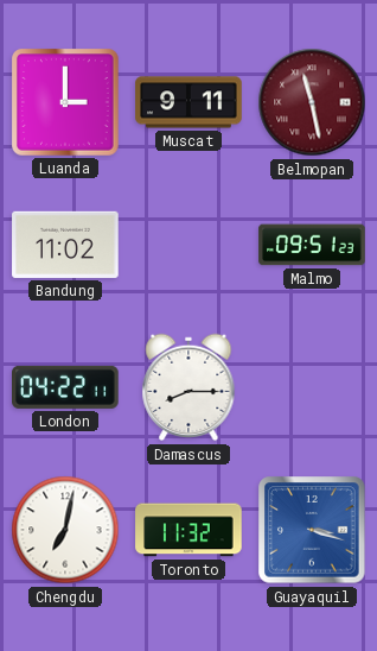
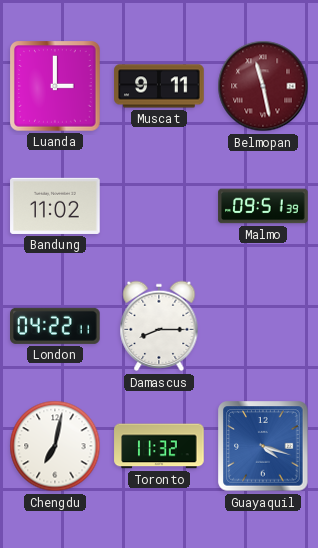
Malmo: 09:51:23 -> 09:51:39
Guayaquil: 3:18 -> 4:18
